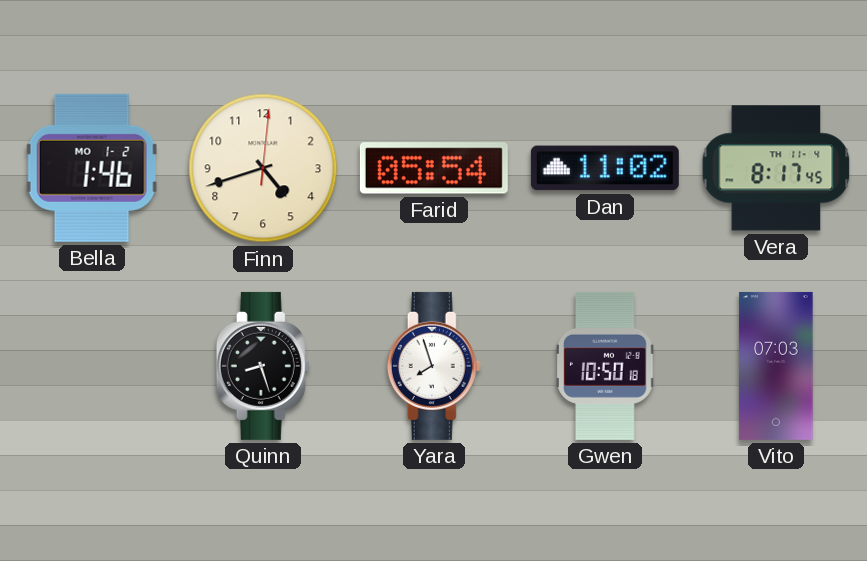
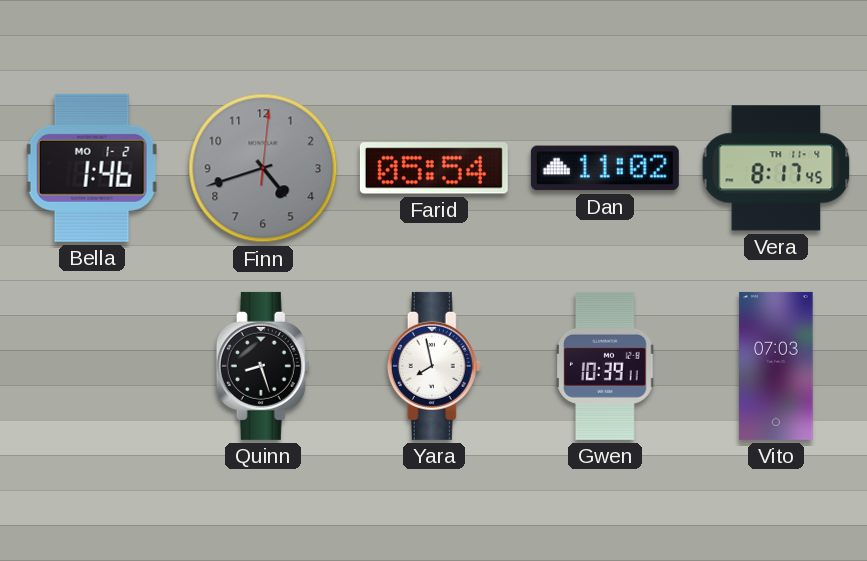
Finn dial: cream -> grey
Yara: 7:57 -> 7:58
Gwen: 10:50 -> 10:39
